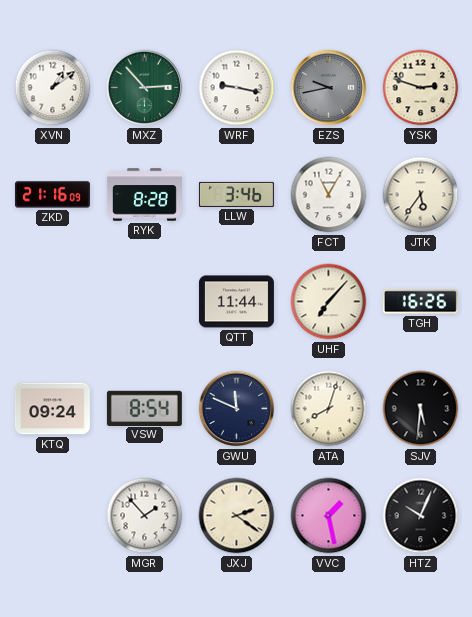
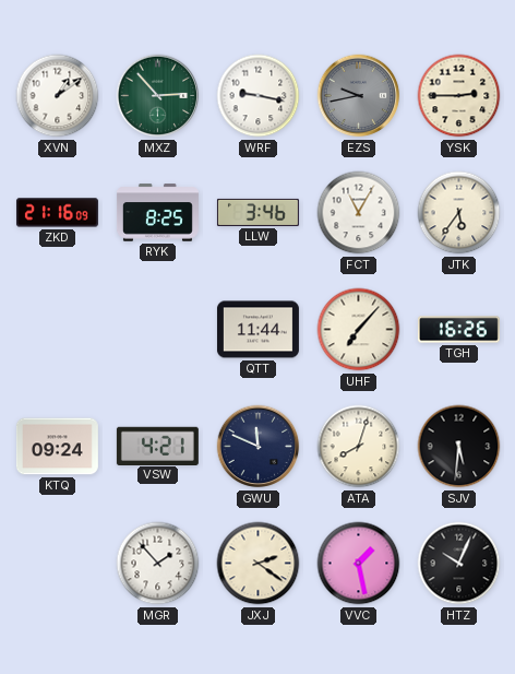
YSK: 2:48 -> 2:45
RYK: 8:28 -> 8:25
VSW: 8:54 -> 4:21
